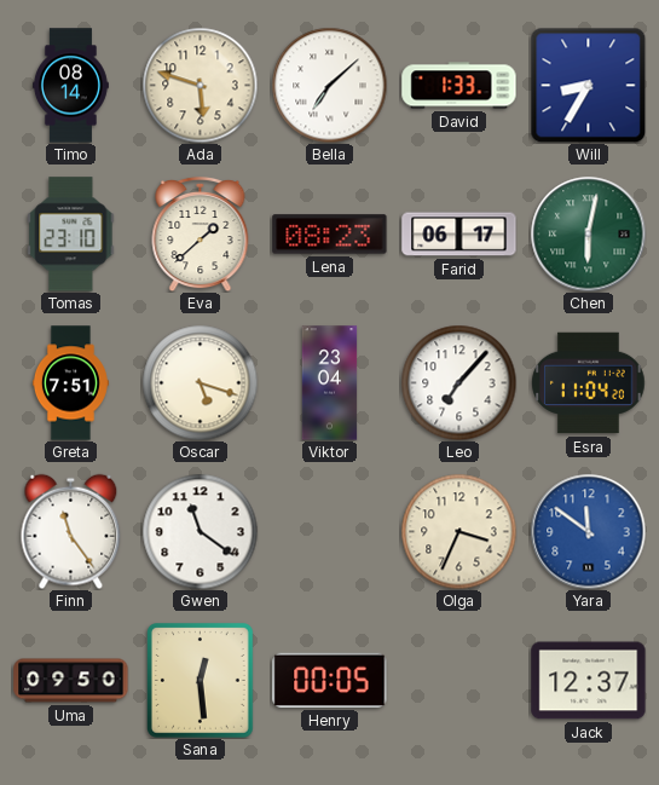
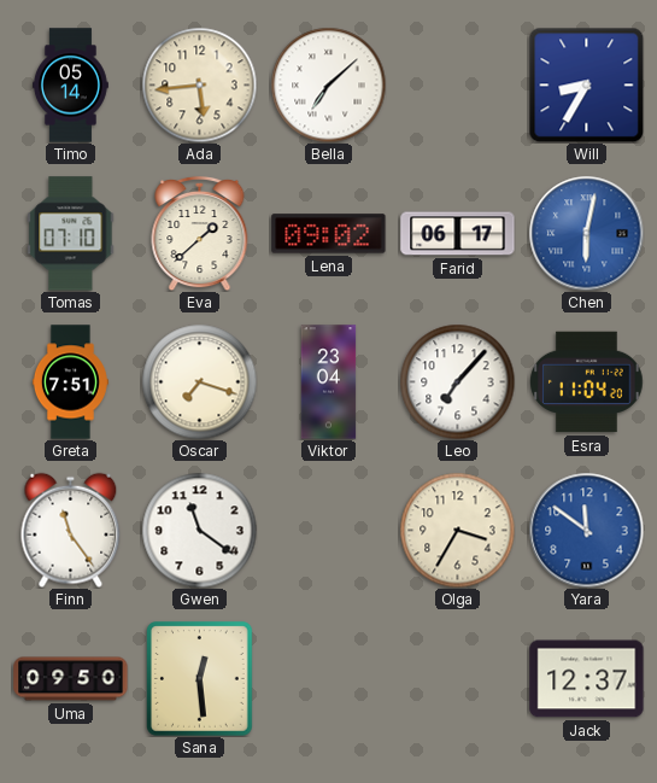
Timo: 08:14 -> 05:14
Ada: 5:48 -> 5:44
David: 1:33 -> none
Tomas: 23:10 -> 07:10
Lena: 08:23 -> 09:02
Chen dial: green -> blue
Oscar: 5:18 -> 7:18
Olga: 3:34 -> 3:35
Henry: 00:05 -> none
